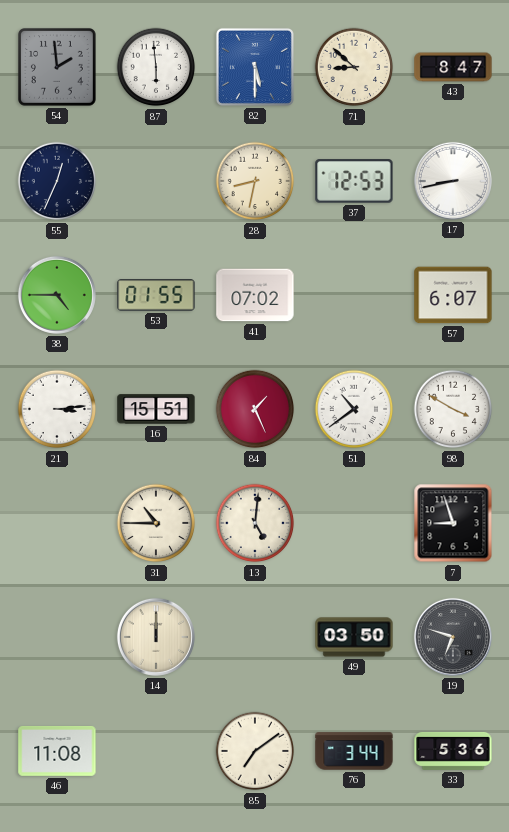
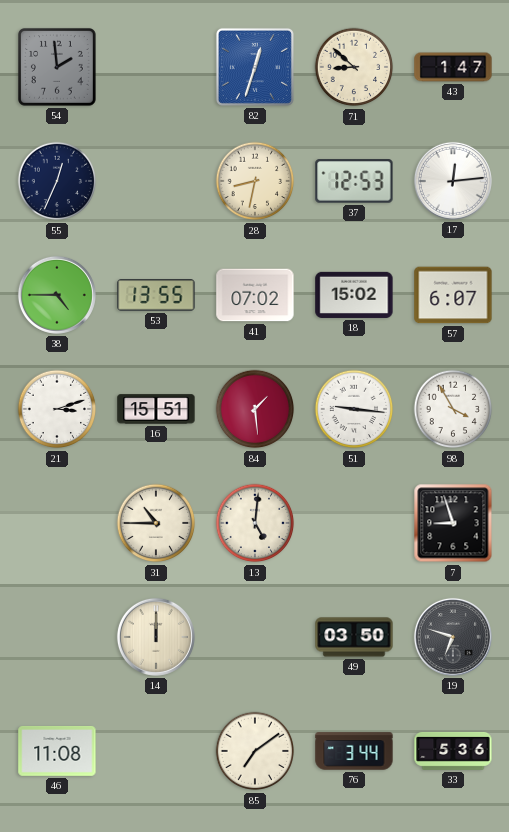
87: 5:59 -> none
82: 5:30 -> 12:33
43: 8:47 -> 1:47
17: 8:43 -> 12:14
53: 01:55 -> 13:55
18: none -> 15:02
21: 3:14 -> 3:12
84: 1:26 -> 1:29
51: 10:39 -> 9:16
98: 3:50 -> 3:55
